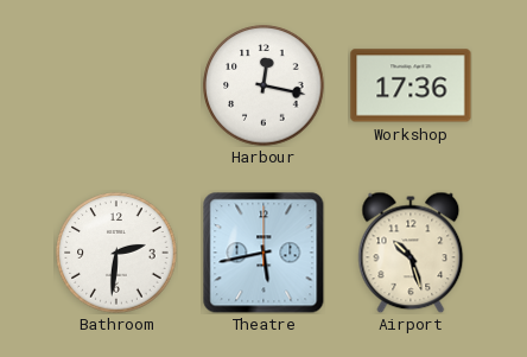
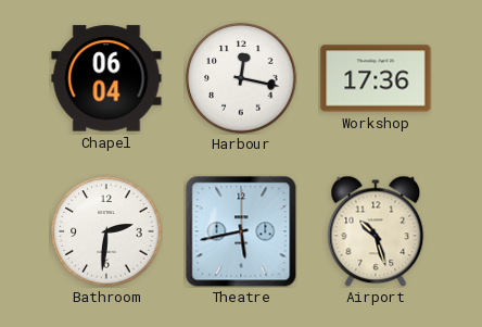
Chapel: none -> 06:04
